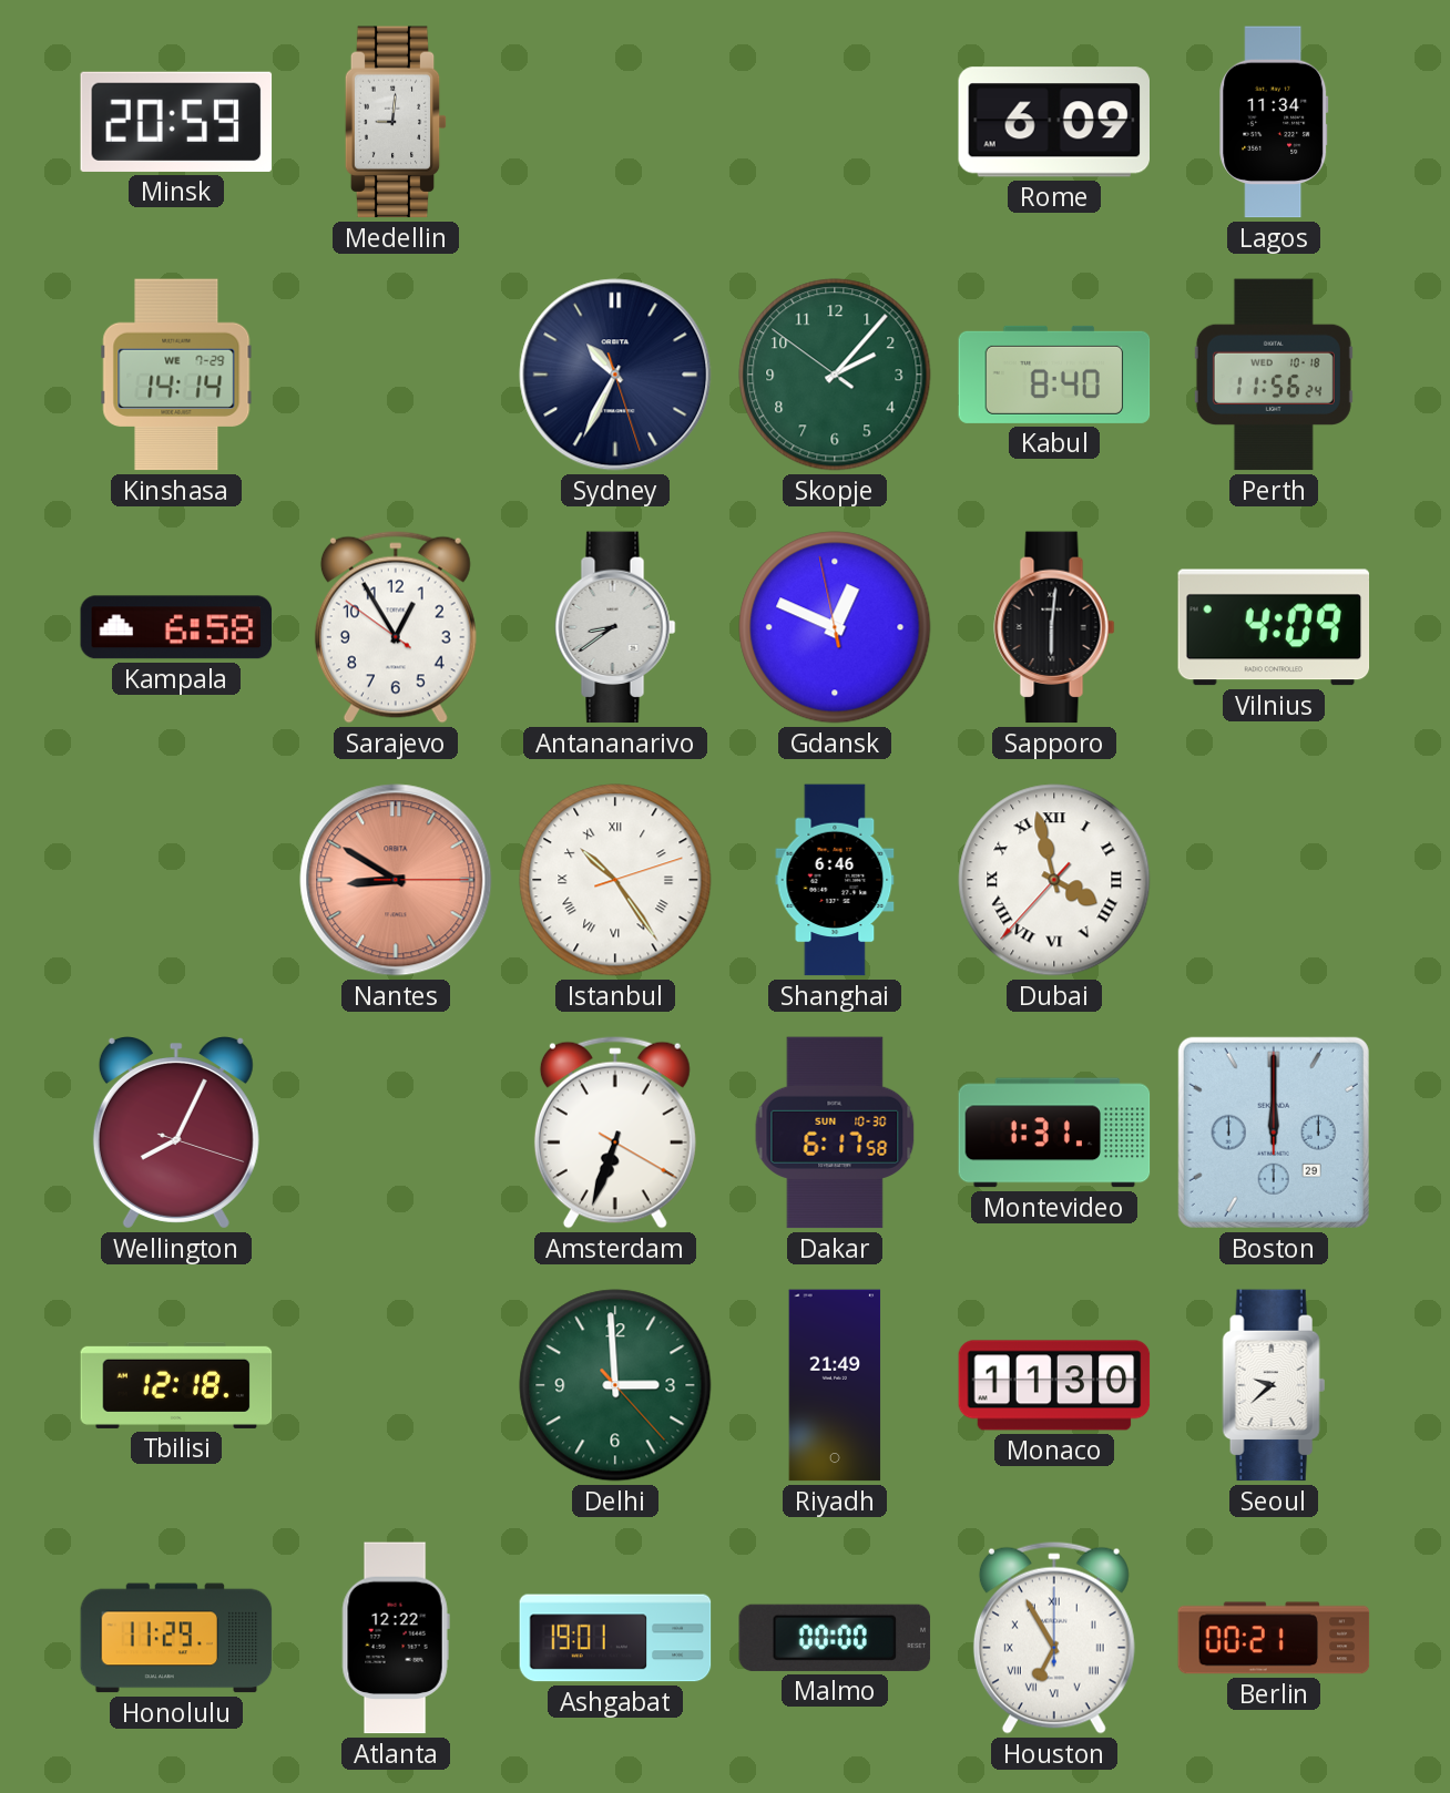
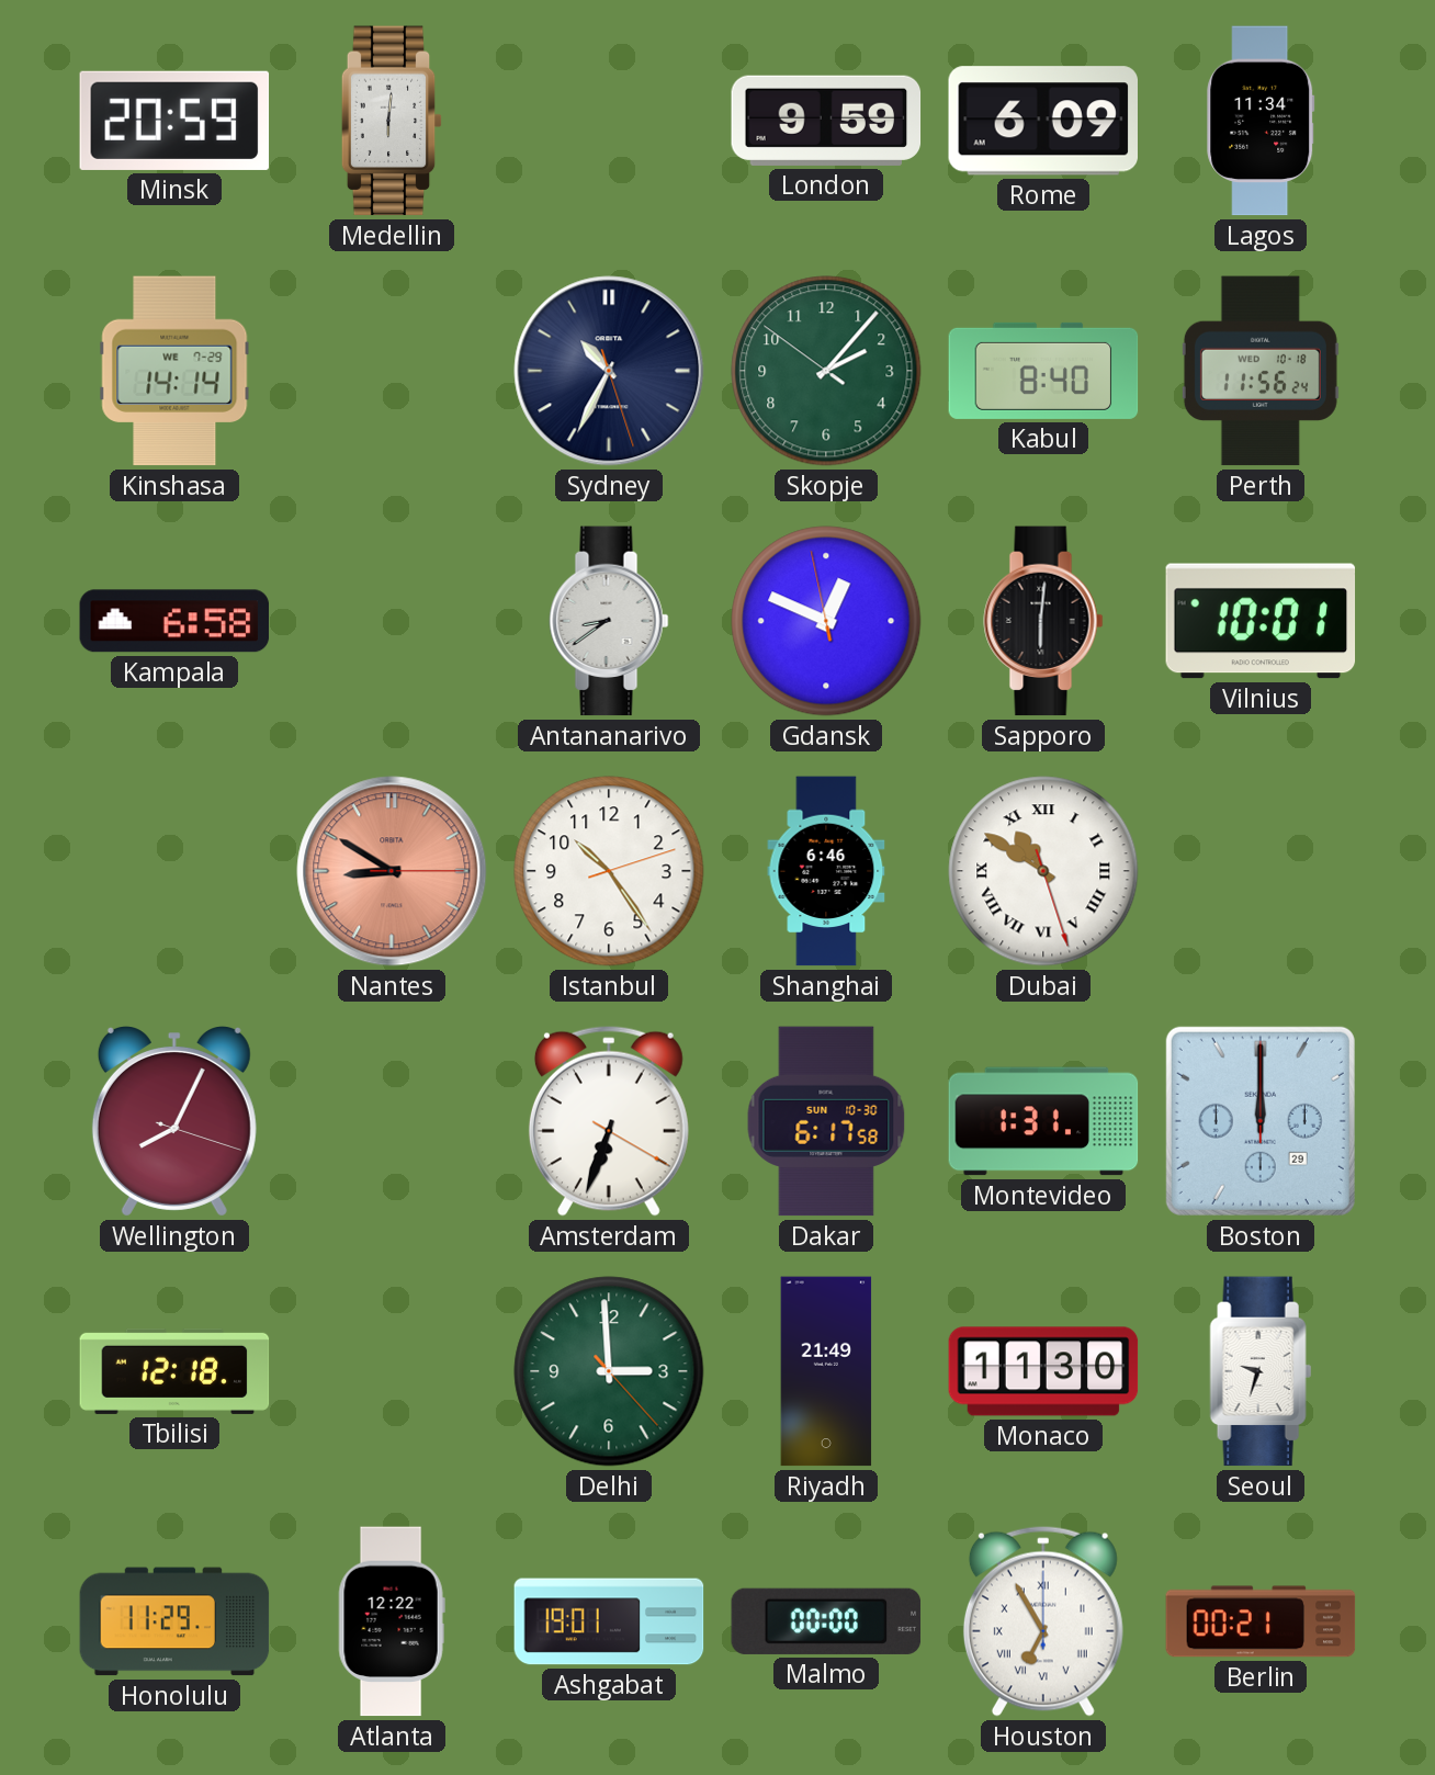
Medellin: 9:01 -> 6:01
London: none -> 9:59
Sarajevo: 12:54 -> none
Vilnius: 4:09 -> 10:01
Istanbul numerals: Roman -> Arabic
Dubai: 3:57 -> 10:50
Seoul: 9:38 -> 9:33
